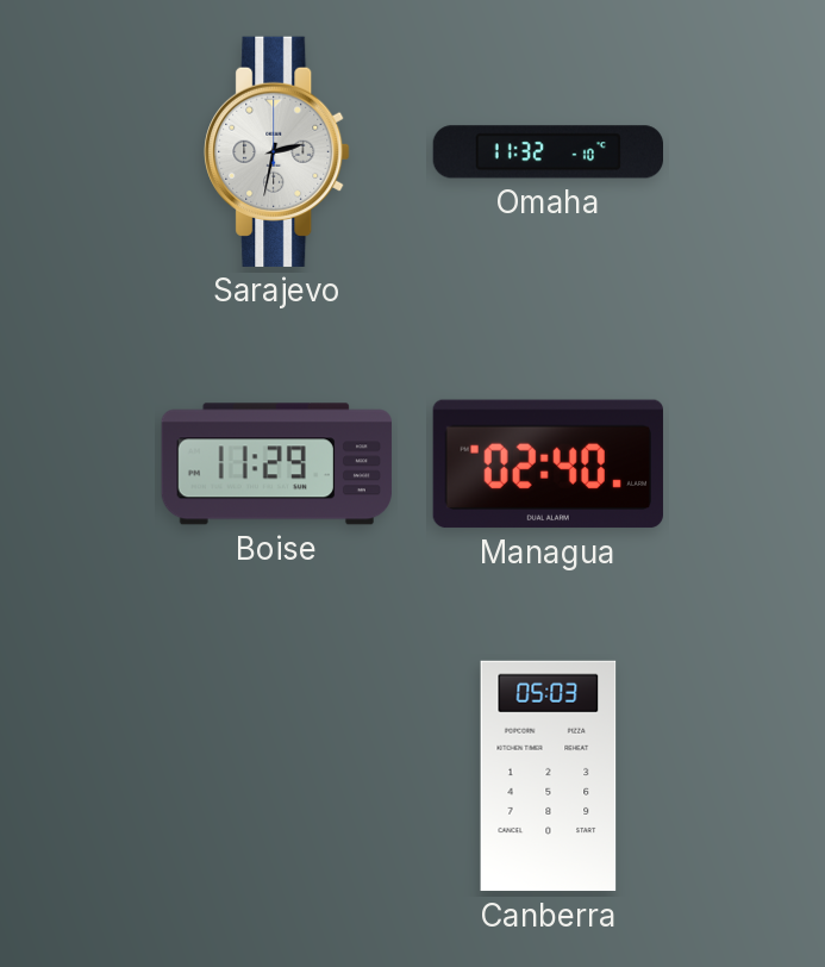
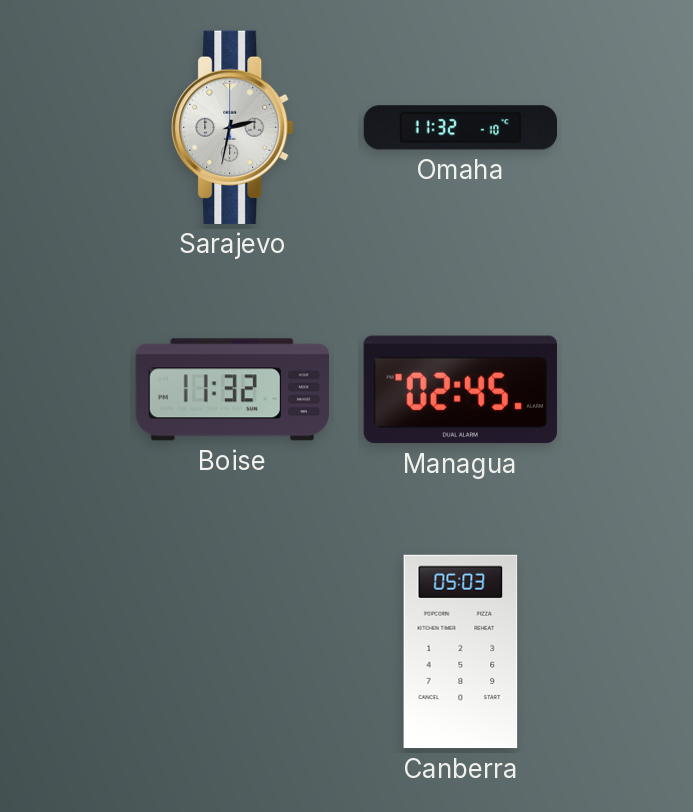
Boise: 11:29 -> 11:32
Managua: 02:40 -> 02:45
